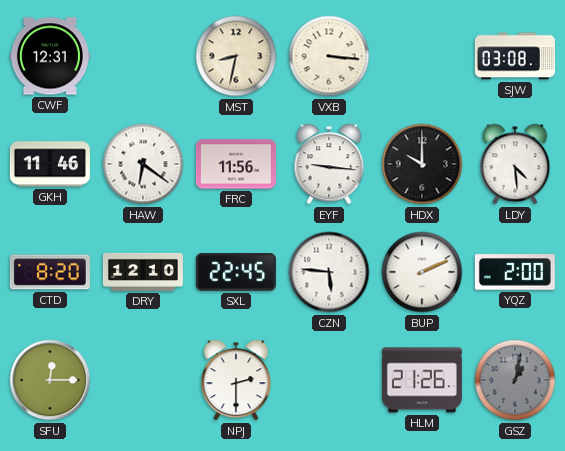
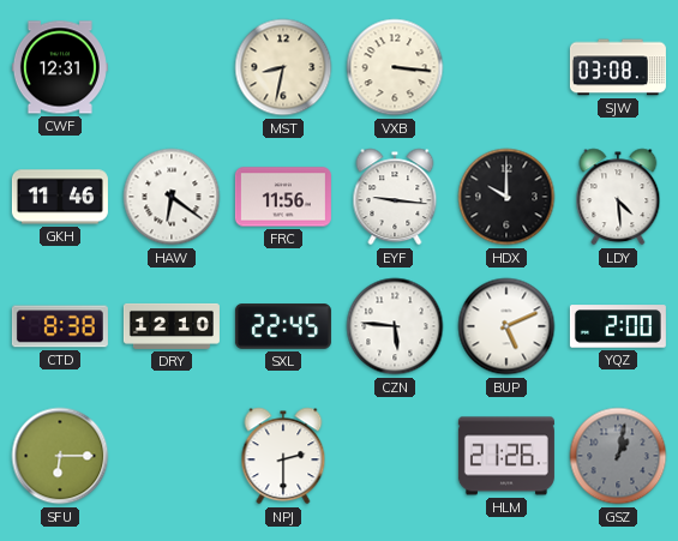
CTD: 8:20 -> 8:38
BUP: 2:11 -> 5:11
SFU: 12:15 -> 6:15
